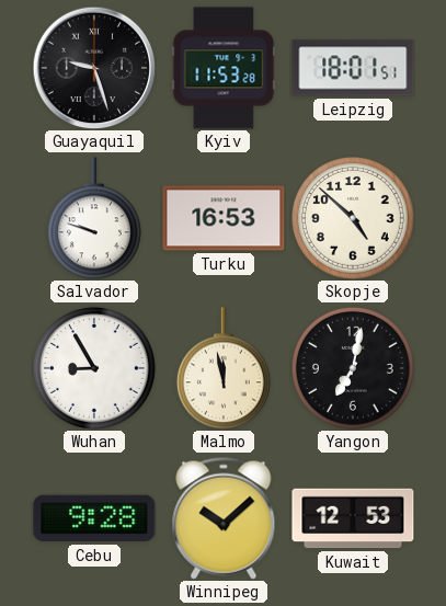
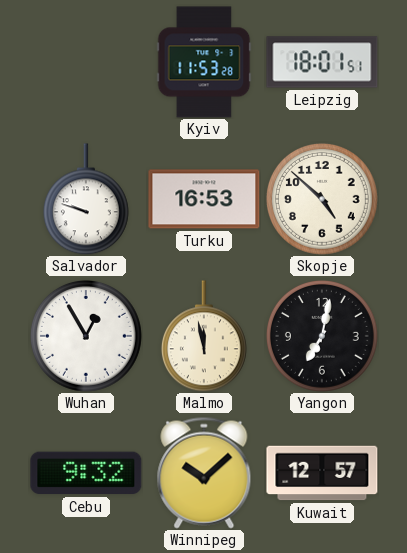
Guayaquil: 9:27 -> none
Wuhan: 8:55 -> 12:55
Cebu: 9:28 -> 9:32
Kuwait: 12:53 -> 12:57
